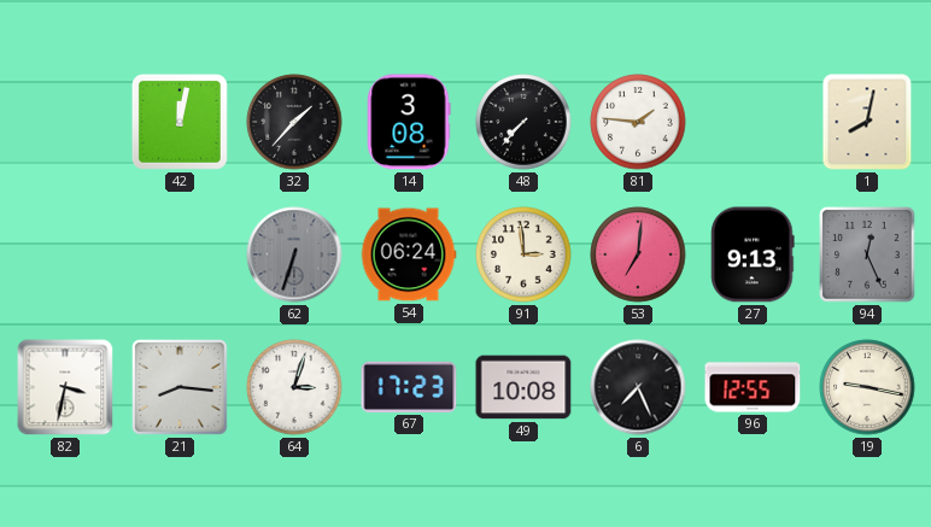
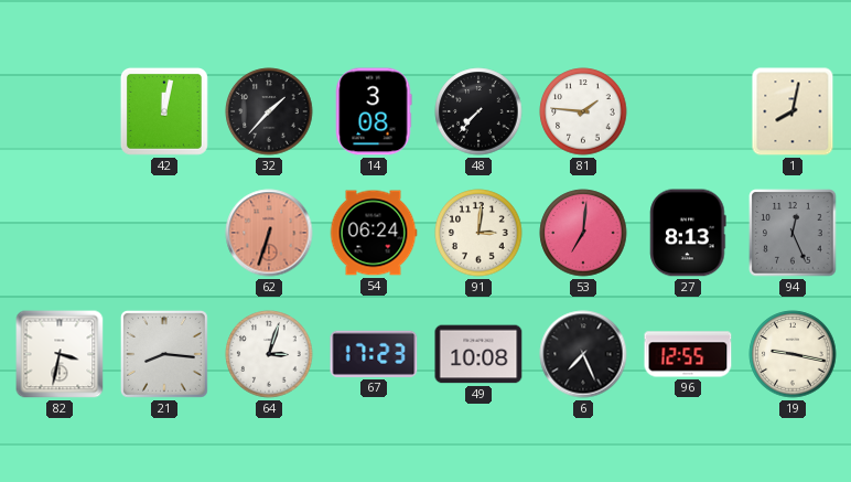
62 dial: grey -> salmon
91: 2:59 -> 3:01
27: 9:13 -> 8:13
